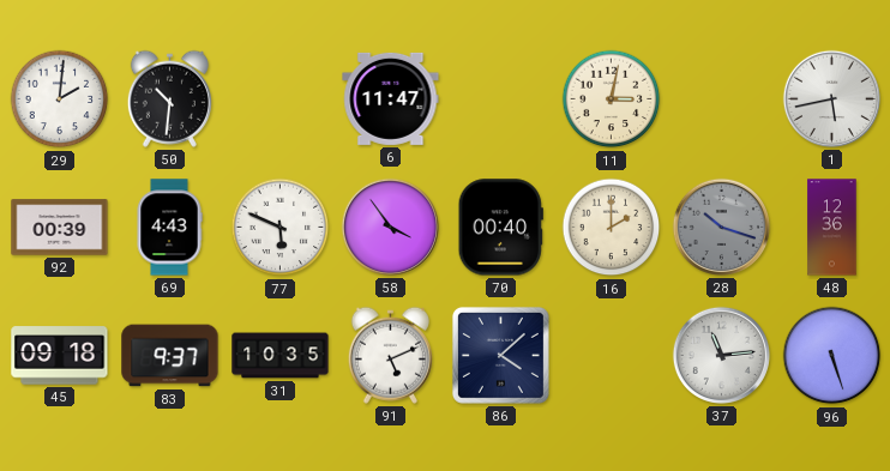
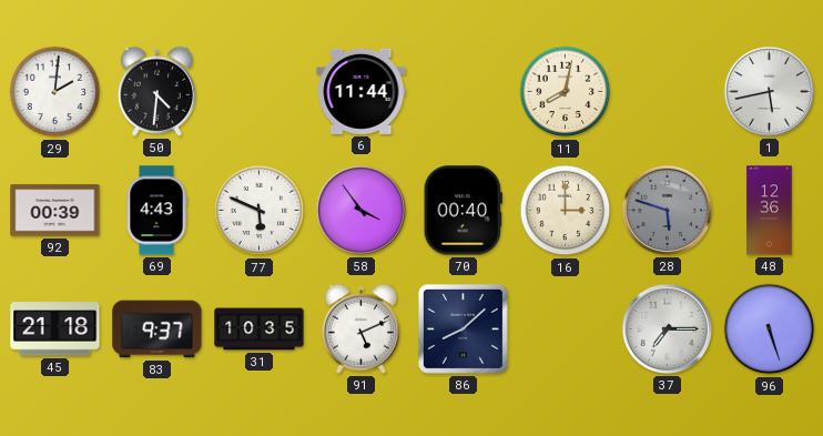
50: 10:31 -> 4:31
6: 11:47 -> 11:44
11: 3:02 -> 8:02
16: 2:00 -> 3:00
28: 10:18 -> 5:48
45: 09:18 -> 21:18
86: 4:08 -> 8:08
37: 11:14 -> 7:15
